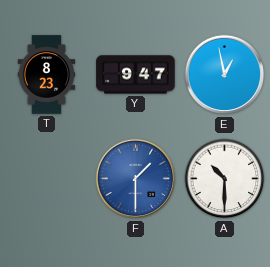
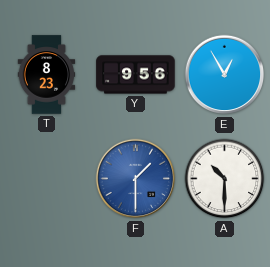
Y: 9:47 -> 9:56
E: 12:58 -> 12:55
